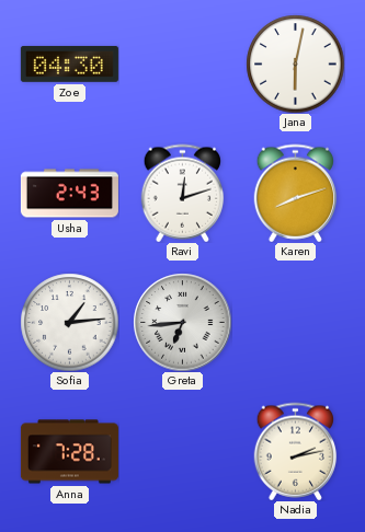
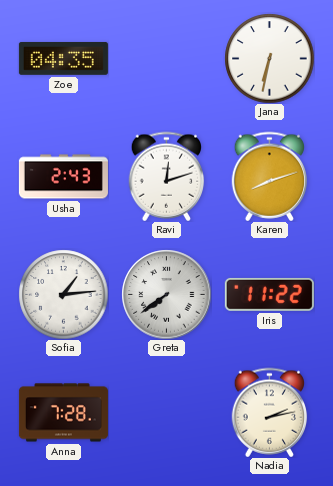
Zoe: 04:30 -> 04:35
Jana: 6:02 -> 6:32
Greta: 6:44 -> 7:39
Iris: none -> 11:22
